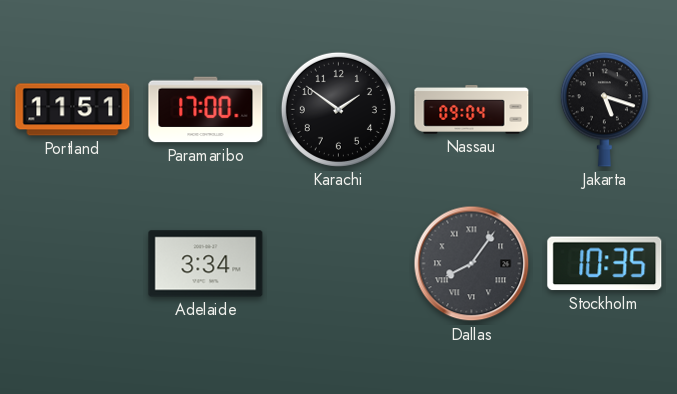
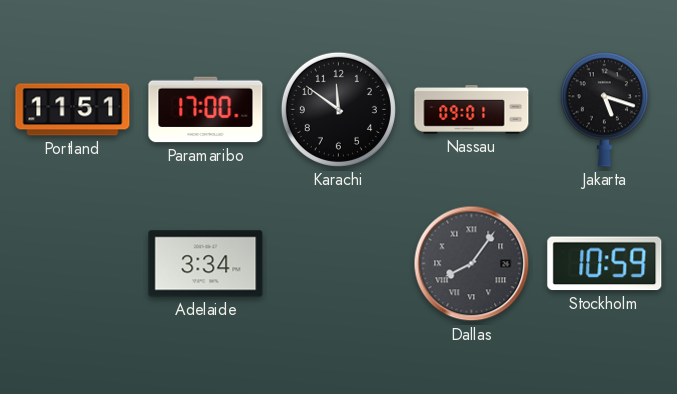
Karachi: 1:51 -> 11:51
Nassau: 09:04 -> 09:01
Stockholm: 10:35 -> 10:59
